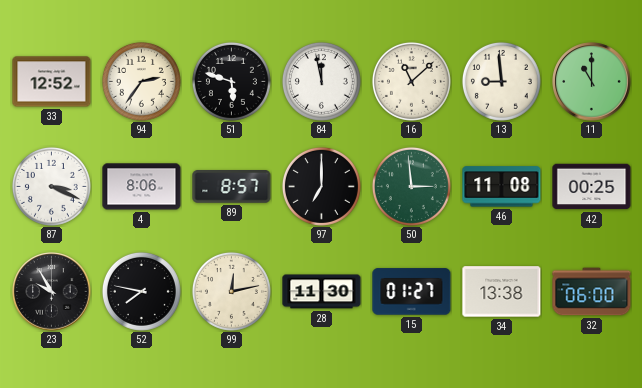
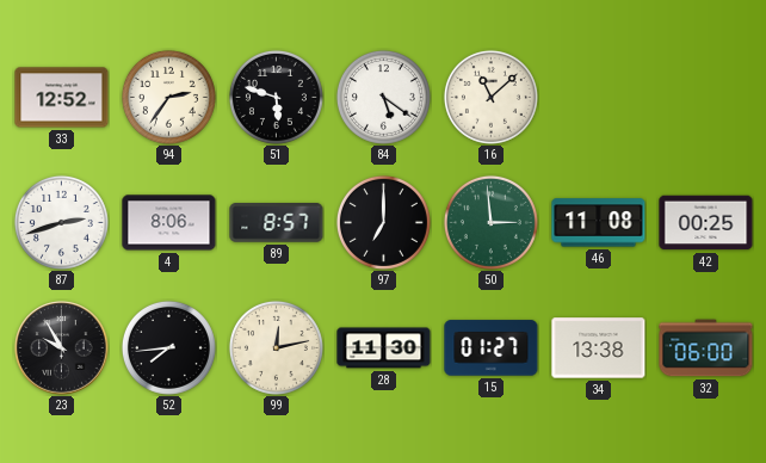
84: 11:58 -> 5:21
13: 8:59 -> none
11: 11:00 -> none
87: 3:19 -> 2:42
52: 7:47 -> 7:44
